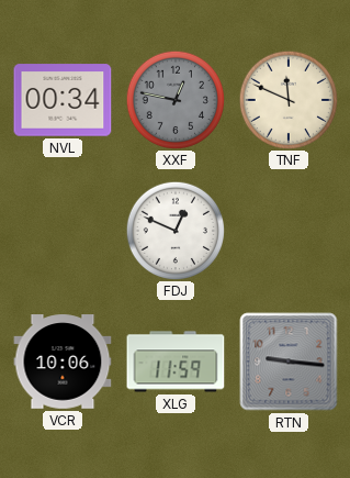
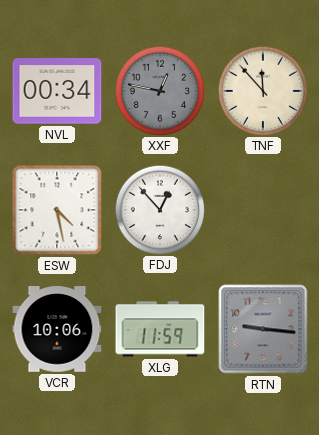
TNF: 11:49 -> 11:53
ESW: none -> 4:28
FDJ: 12:49 -> 12:53
